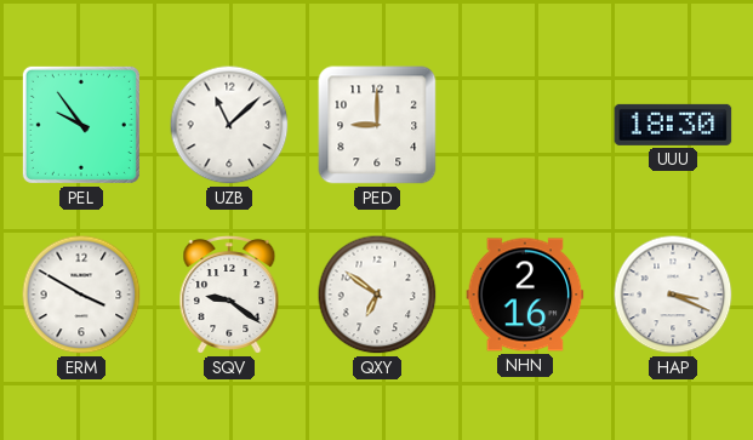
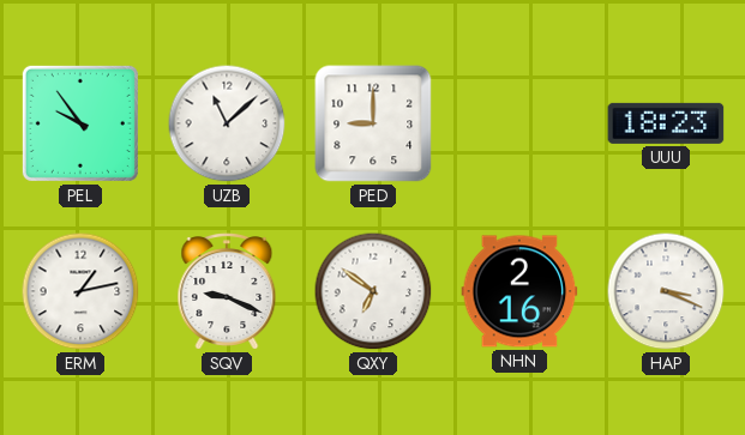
UUU: 18:30 -> 18:23
ERM: 3:50 -> 1:13
SQV: 9:21 -> 9:19
